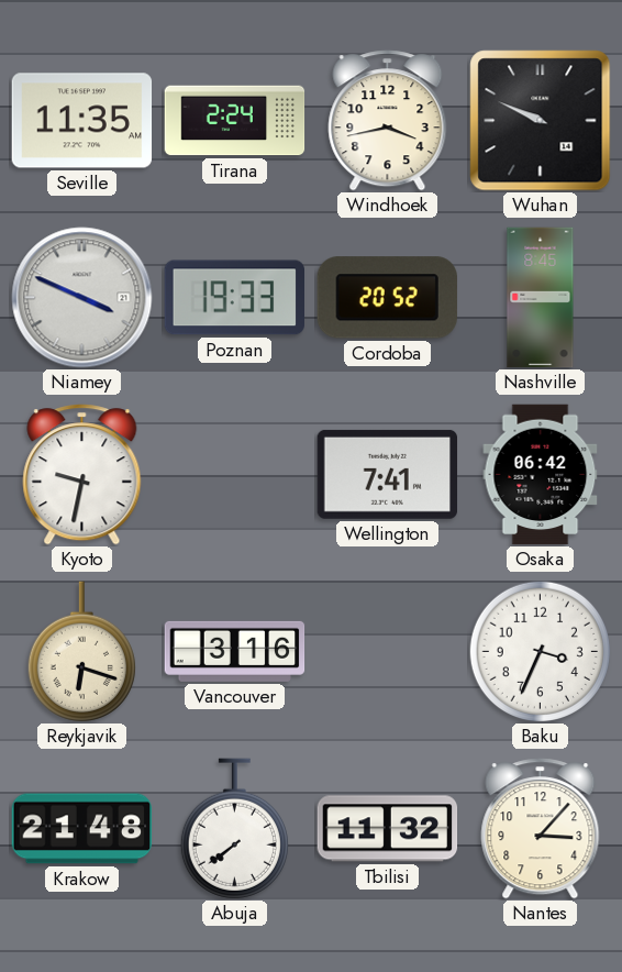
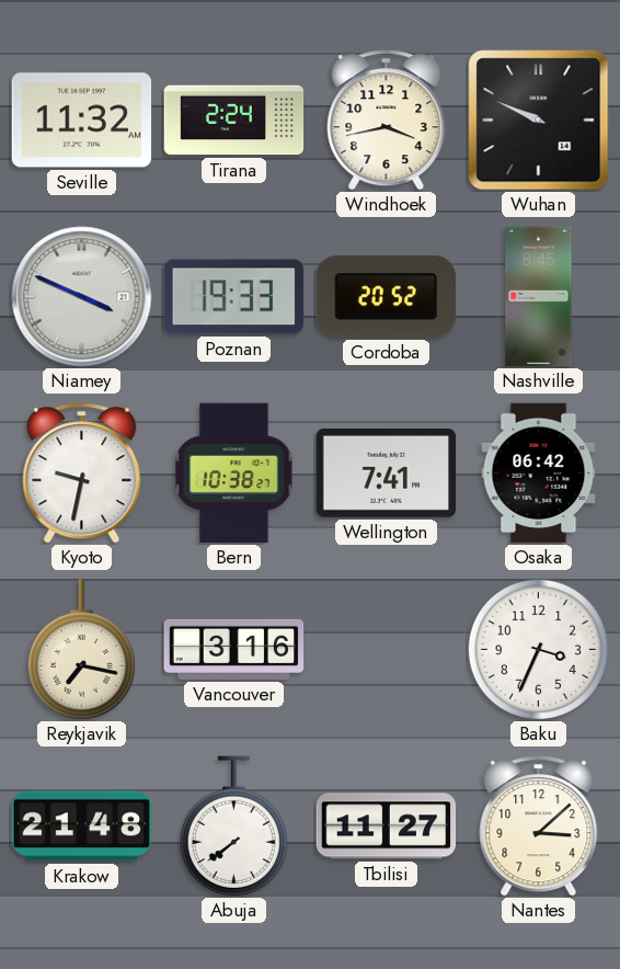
Seville: 11:35 -> 11:32
Bern: none -> 10:38
Reykjavik: 6:18 -> 7:17
Tbilisi: 11:32 -> 11:27
Nantes: 3:07 -> 3:08
